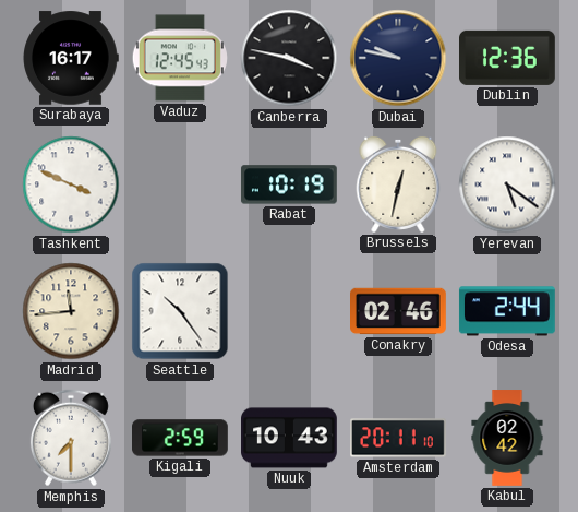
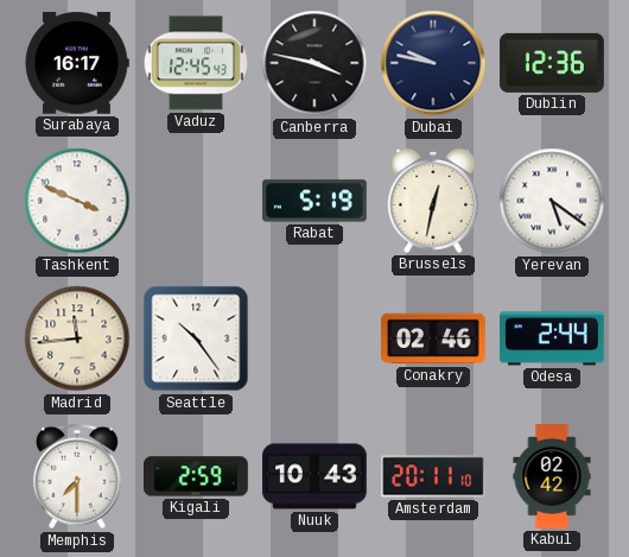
Rabat: 10:19 -> 5:19
